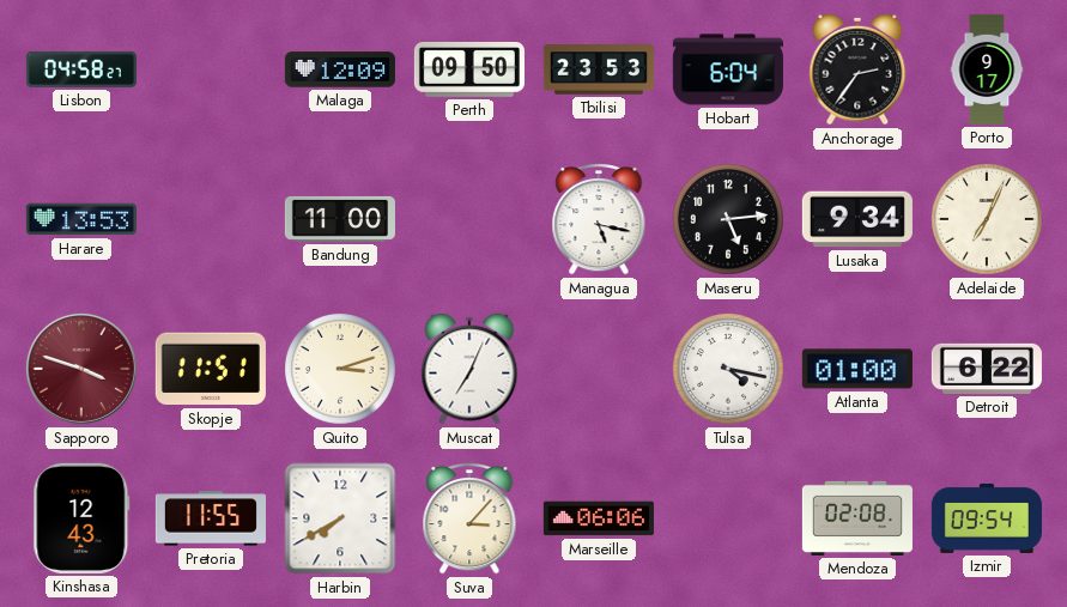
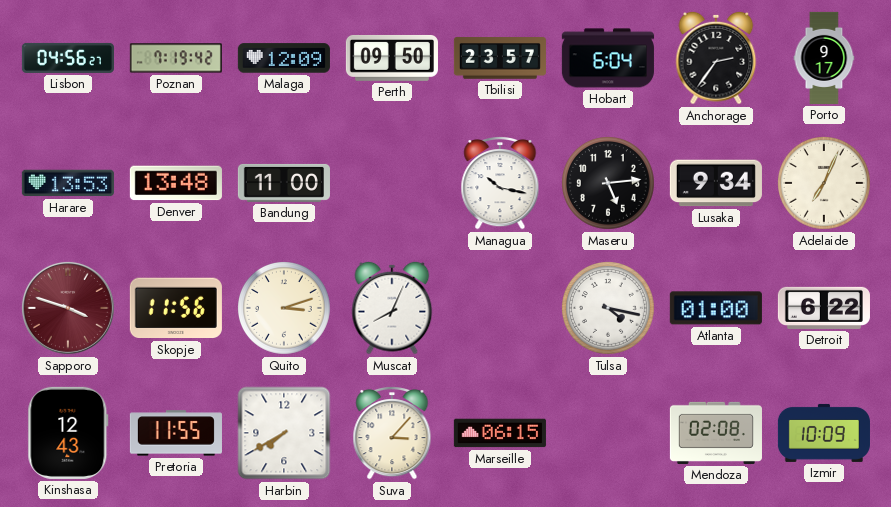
Lisbon: 04:58 -> 04:56
Poznan: none -> 7:19
Tbilisi: 23:53 -> 23:57
Denver: none -> 13:48
Managua: 5:17 -> 10:17
Skopje: 11:51 -> 11:56
Muscat: 7:04 -> 8:04
Marseille: 06:06 -> 06:15
Izmir: 09:54 -> 10:09
